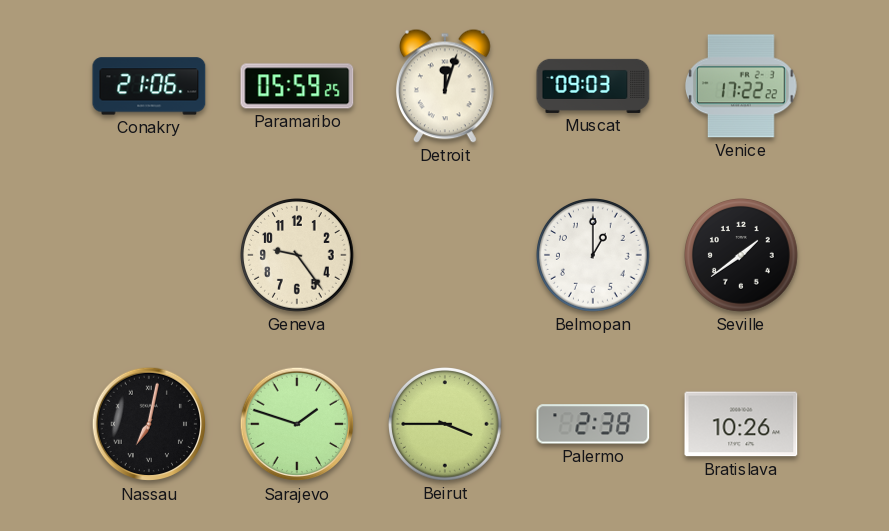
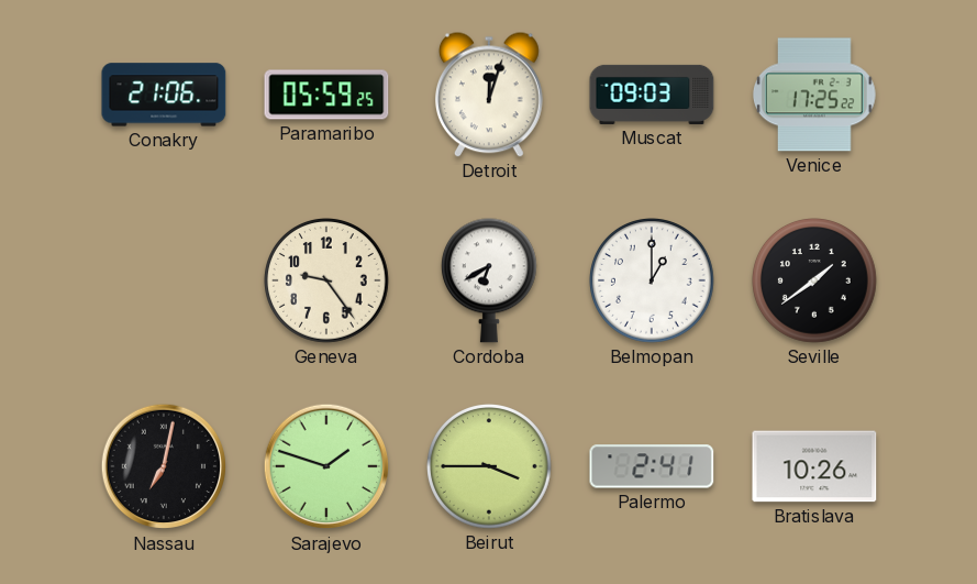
Venice: 17:22 -> 17:25
Cordoba: none -> 6:40
Palermo: 2:38 -> 2:41
